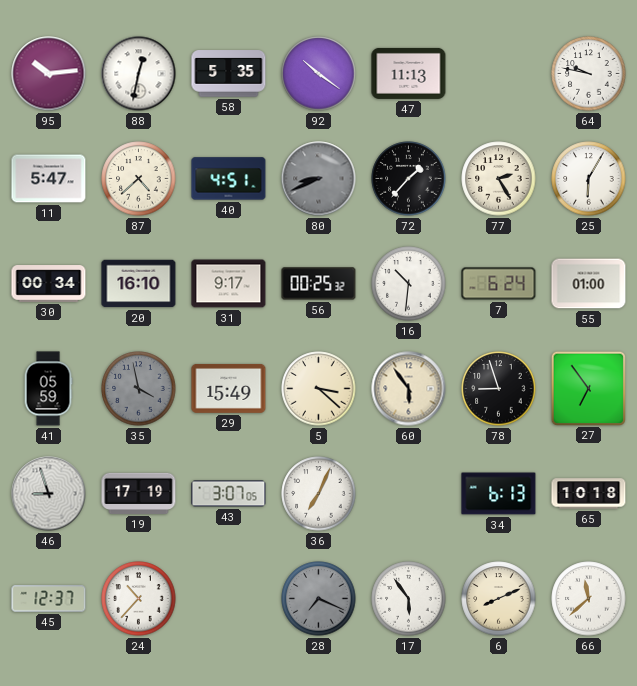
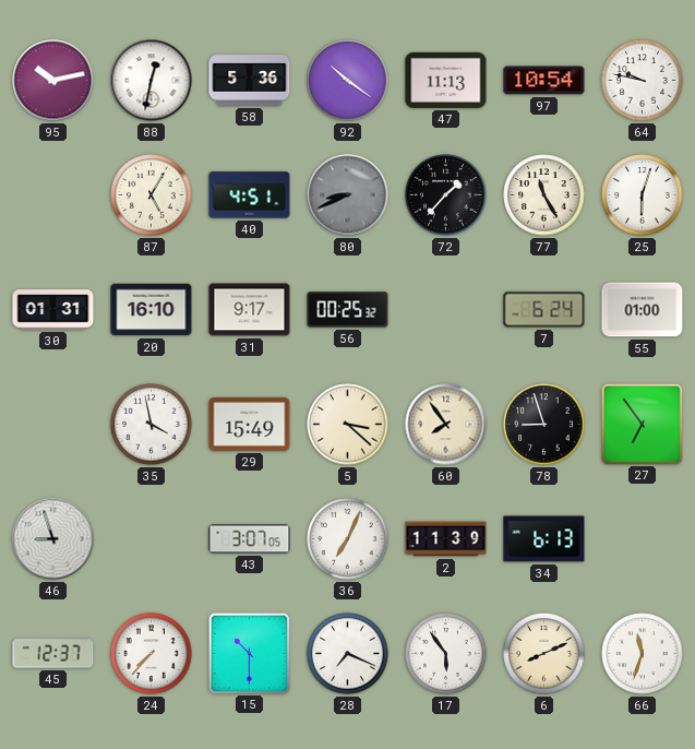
95: 10:14 -> 10:13
58: 5:35 -> 5:36
97: none -> 10:54
11: 5:47 -> none
87: 4:38 -> 5:05
77: 2:25 -> 11:25
25: 6:05 -> 6:03
30: 00:34 -> 01:31
16: 10:31 -> none
41: 05:59 -> none
35 dial: grey -> white
60: 5:54 -> 7:54
19: 17:19 -> none
2: none -> 11:39
65: 10:18 -> none
24: 10:37 -> 7:37
15: none -> 10:30
28 dial: grey -> white
66: 11:38 -> 11:33
